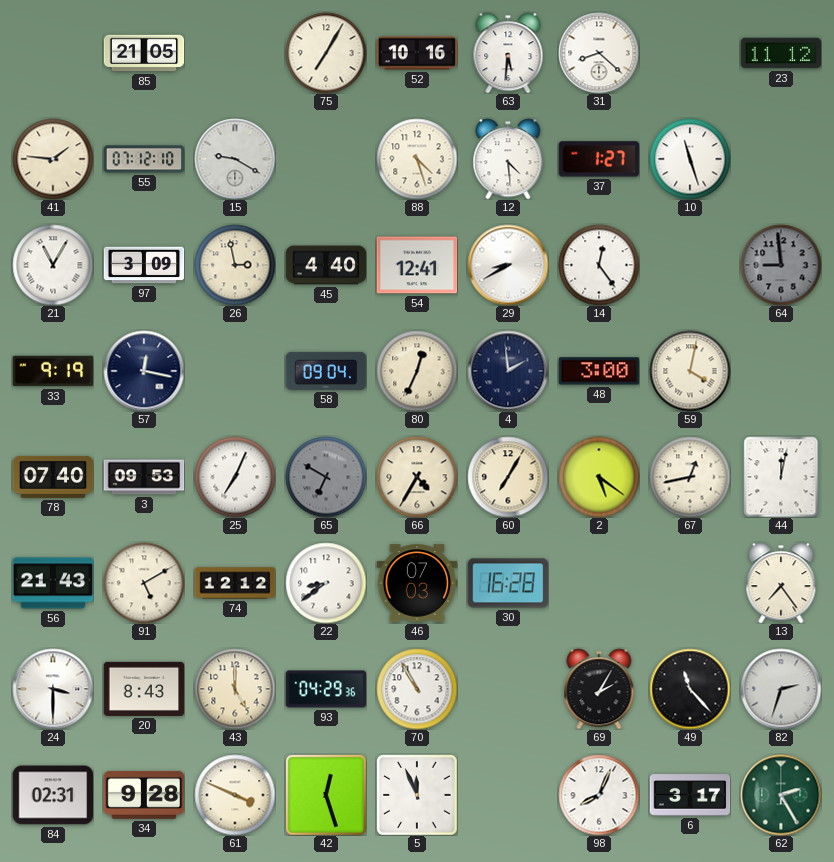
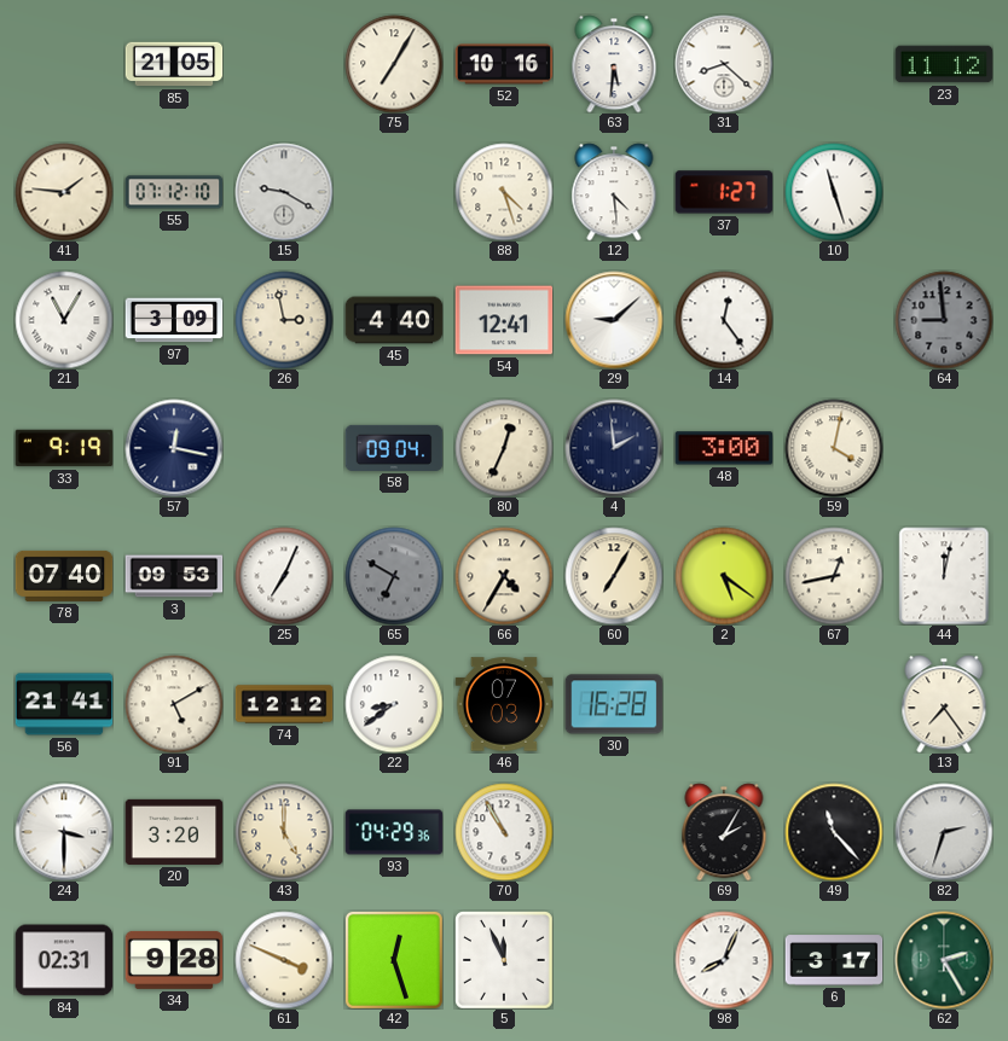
29: 8:40 -> 9:08
56: 21:43 -> 21:41
20: 8:43 -> 3:20
